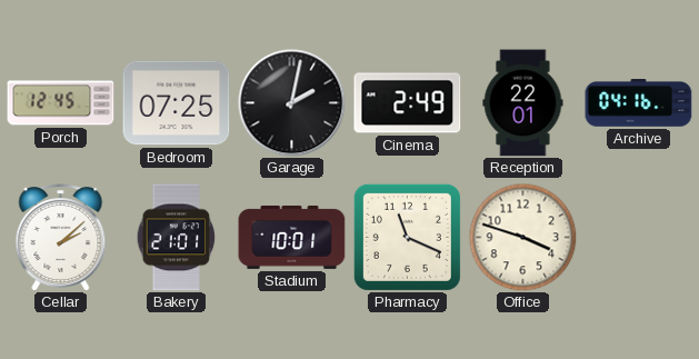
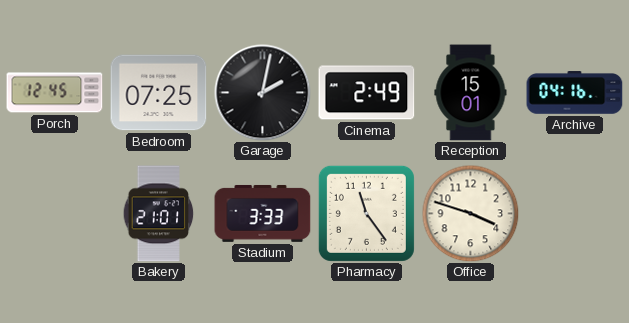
Reception: 22:01 -> 15:01
Cellar: 2:08 -> none
Stadium: 10:01 -> 3:33
Pharmacy: 11:19 -> 11:24
